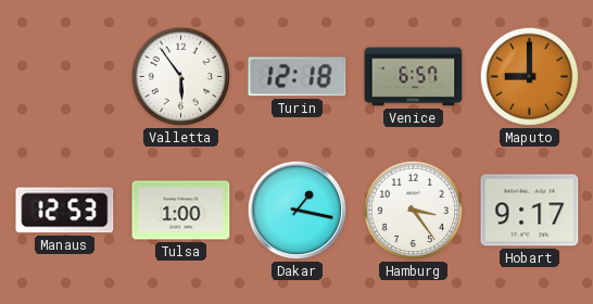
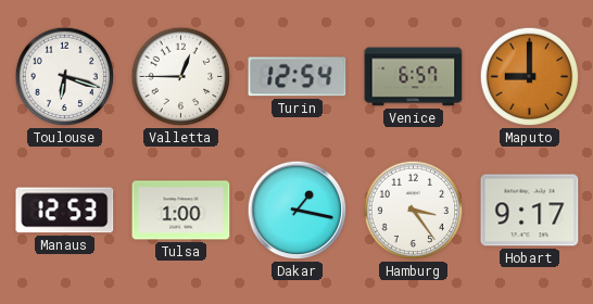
Toulouse: none -> 6:18
Valletta: 5:54 -> 12:45
Turin: 12:18 -> 12:54
